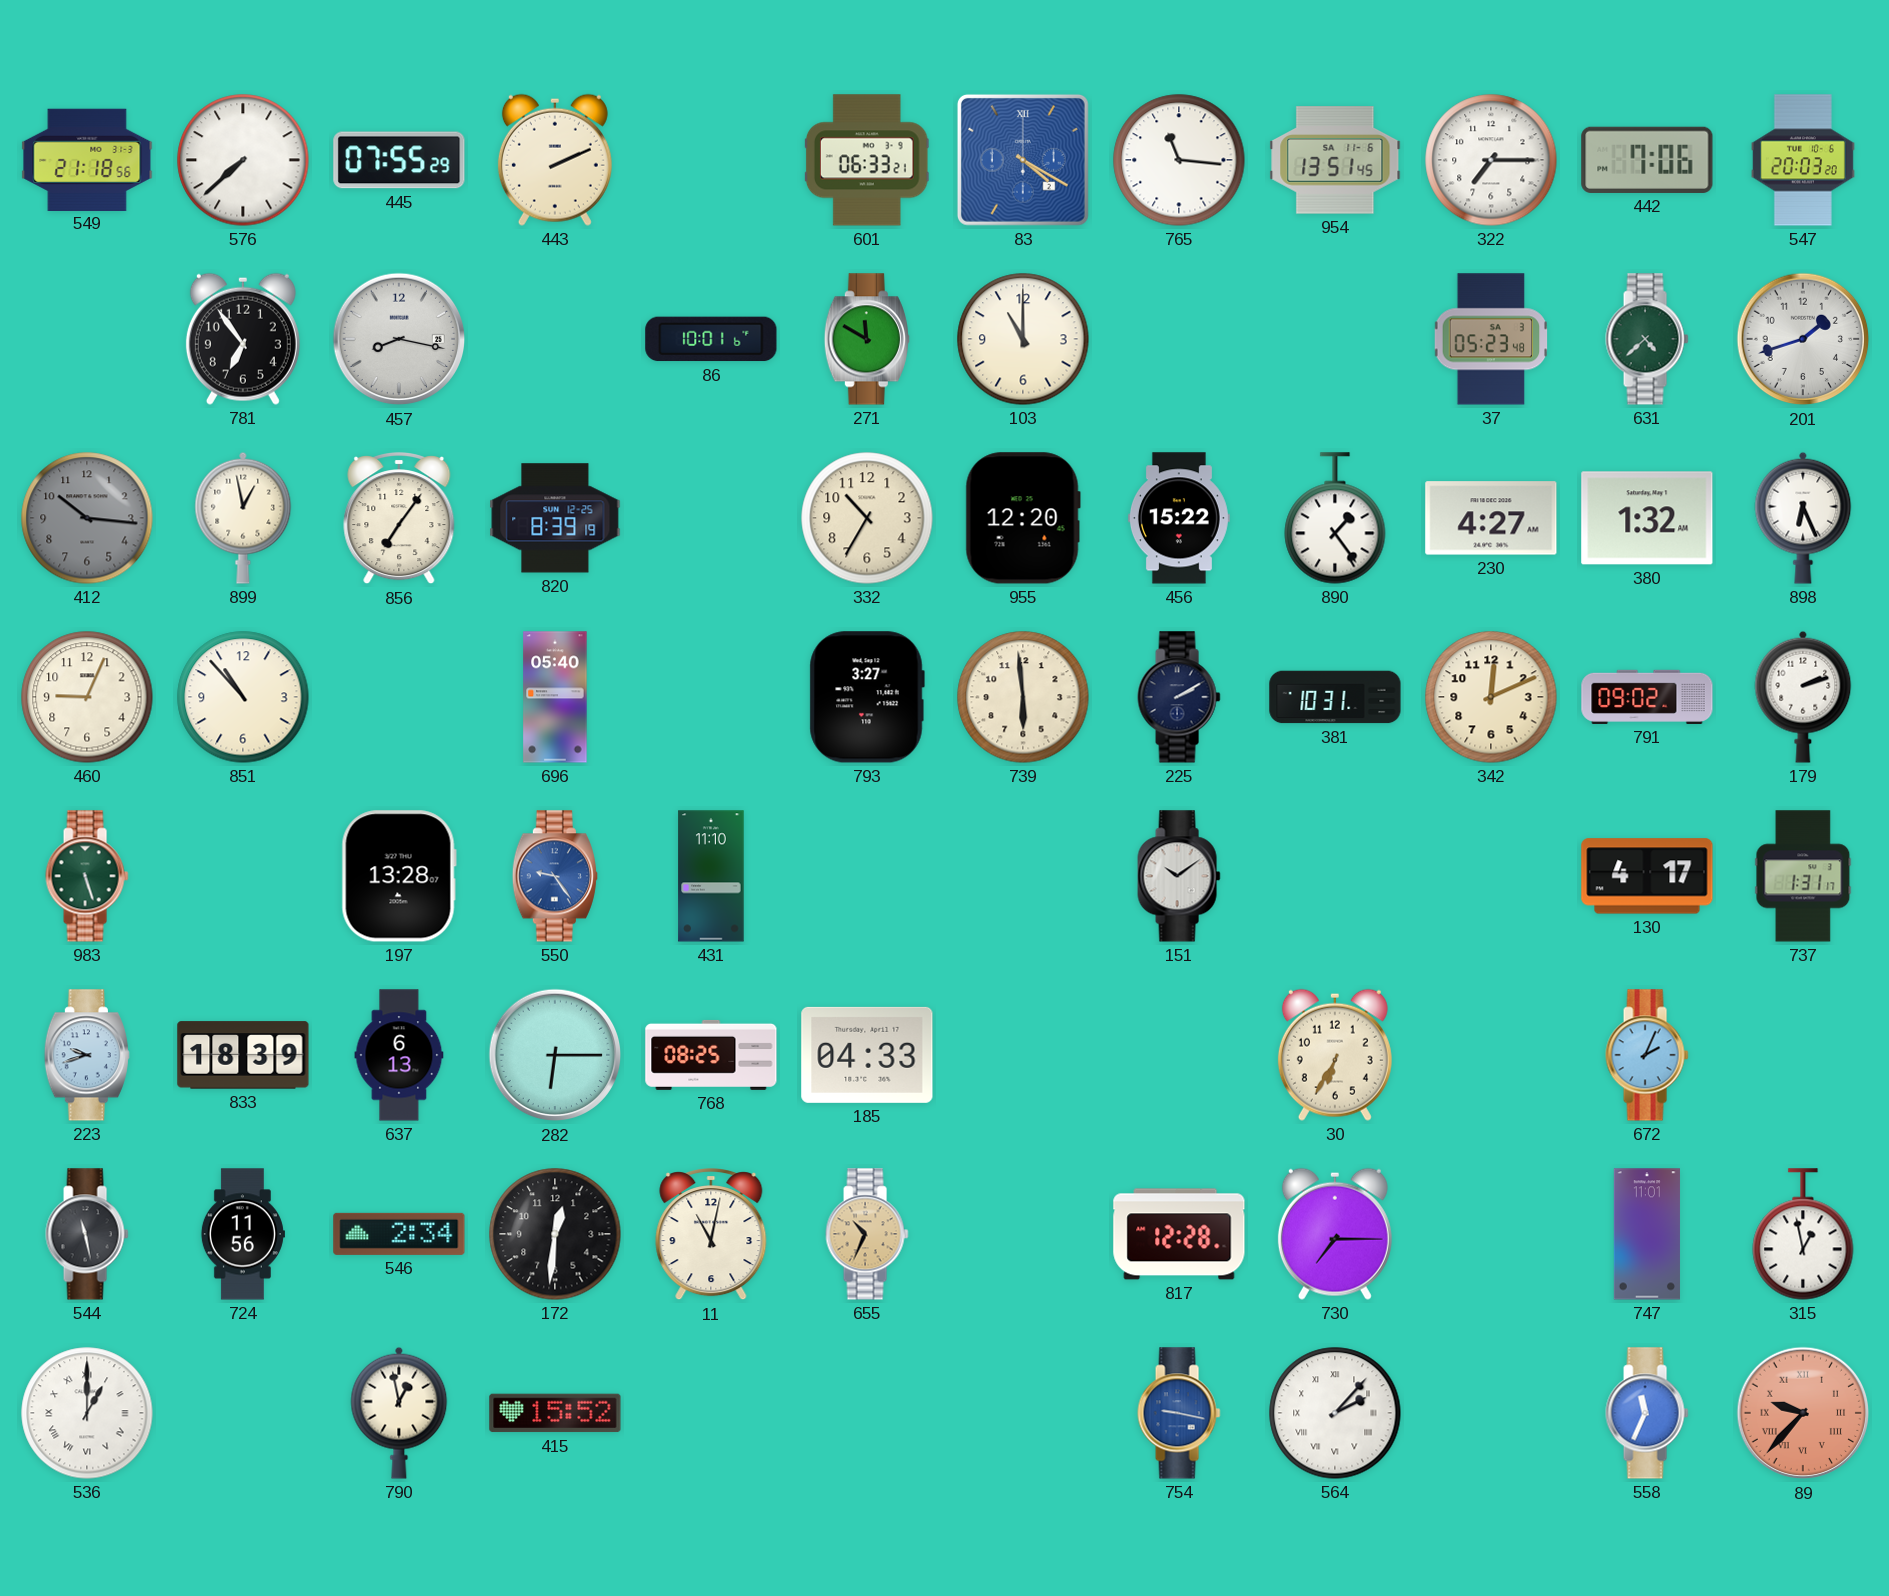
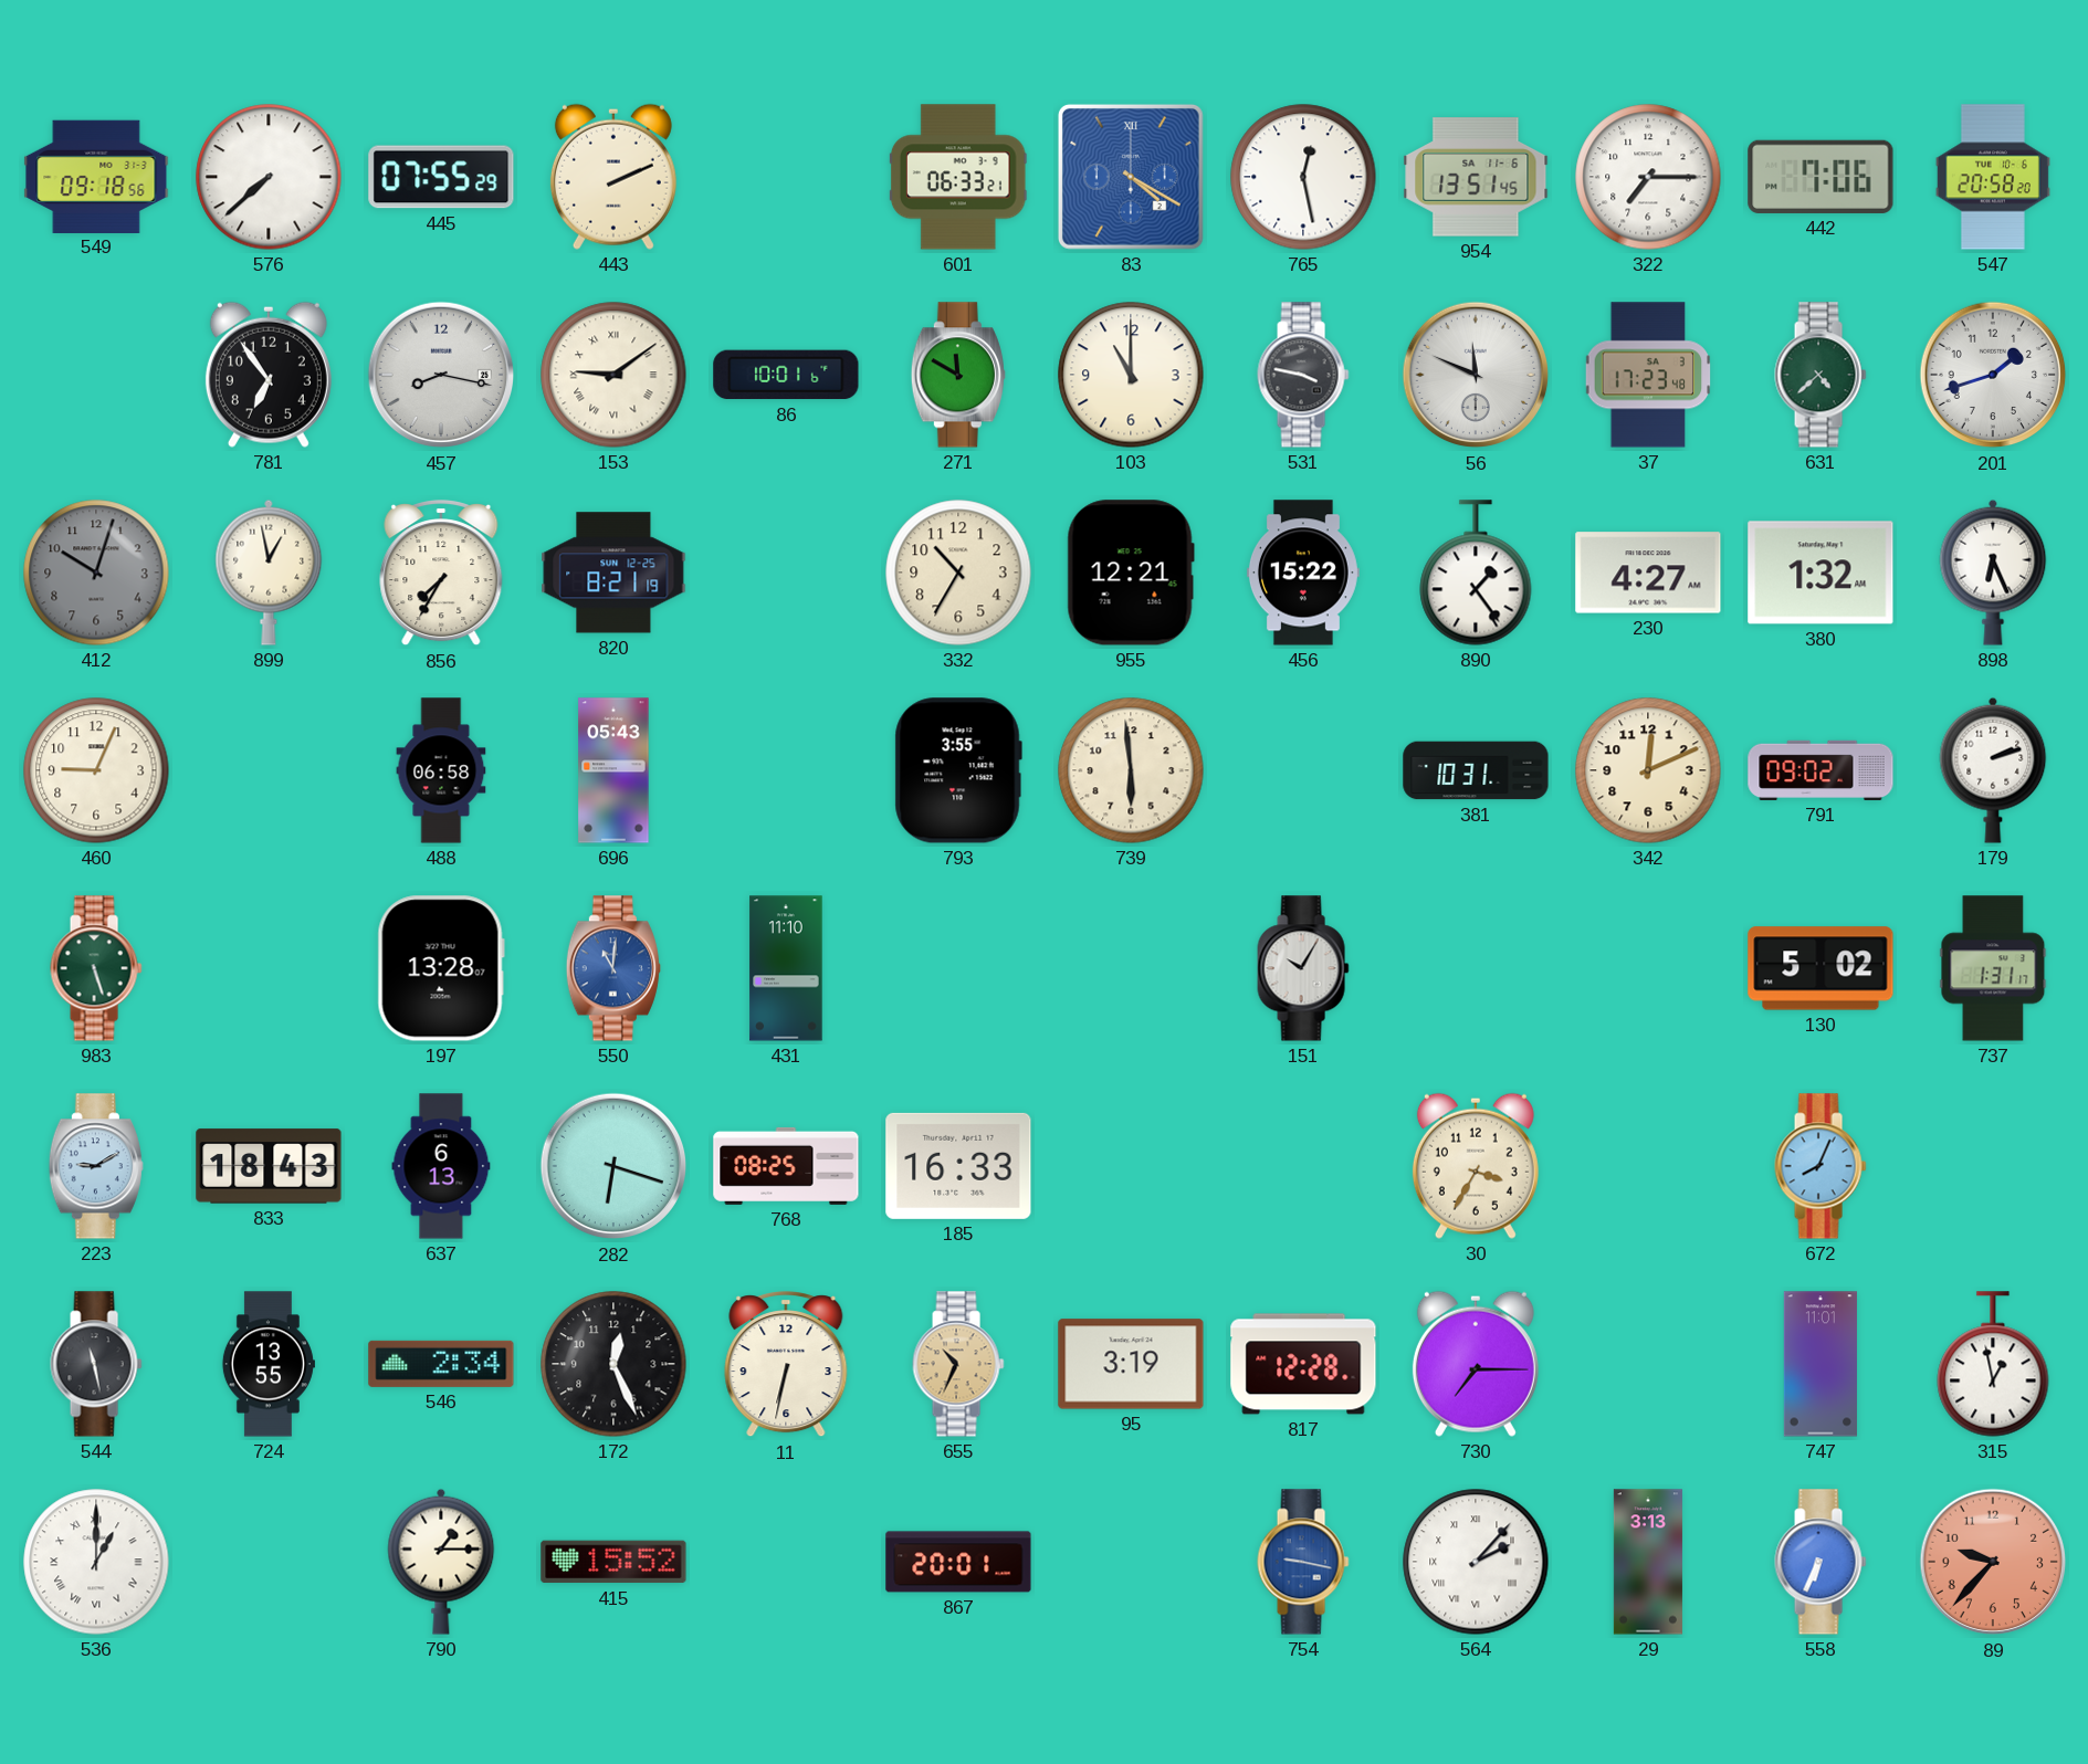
549: 21:18 -> 09:18
765: 11:16 -> 12:28
547: 20:03 -> 20:58
153: none -> 9:09
531: none -> 3:47
56: none -> 11:49
37: 05:23 -> 17:23
412: 10:16 -> 10:03
856: 7:06 -> 7:35
820: 8:39 -> 8:21
955: 12:20 -> 12:21
851: 10:53 -> none
488: none -> 06:58
696: 05:40 -> 05:43
793: 3:27 -> 3:55
225: 2:10 -> none
550: 9:24 -> 11:01
151: 10:09 -> 10:05
130: 4:17 -> 5:02
223: 9:42 -> 9:10
833: 18:39 -> 18:43
282: 6:15 -> 6:18
185: 04:33 -> 16:33
30: 6:35 -> 3:35
672: 2:04 -> 8:04
724: 11:56 -> 13:55
172: 12:31 -> 12:26
11: 11:02 -> 6:32
95: none -> 3:19
790: 12:58 -> 1:15
867: none -> 20:01
29: none -> 3:13
558: 11:34 -> 6:34
89 numerals: Roman -> Arabic
